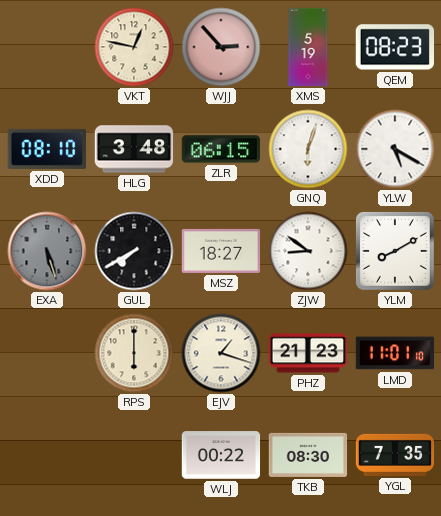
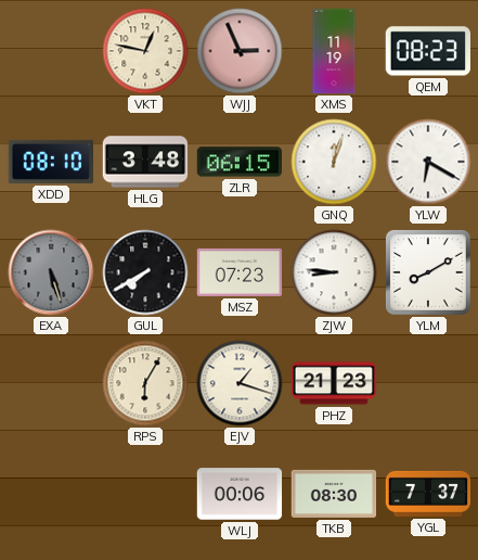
WJJ: 2:53 -> 2:56
XMS: 5:19 -> 11:19
GNQ: 6:03 -> 12:03
YLW: 5:20 -> 6:20
MSZ: 18:27 -> 07:23
ZJW: 8:51 -> 8:46
RPS: 6:00 -> 6:05
LMD: 11:01 -> none
WLJ: 00:22 -> 00:06
YGL: 7:35 -> 7:37
